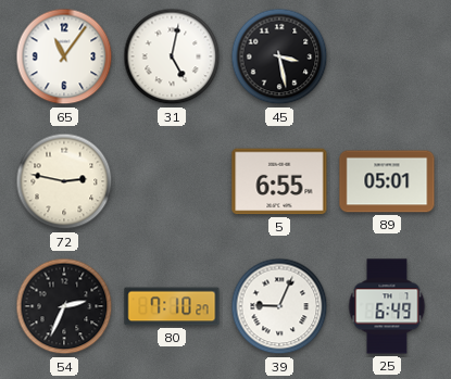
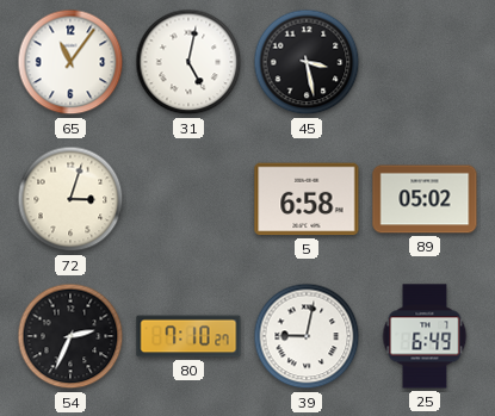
72: 2:47 -> 3:03
5: 6:55 -> 6:58
89: 05:01 -> 05:02
39: 9:04 -> 9:02
